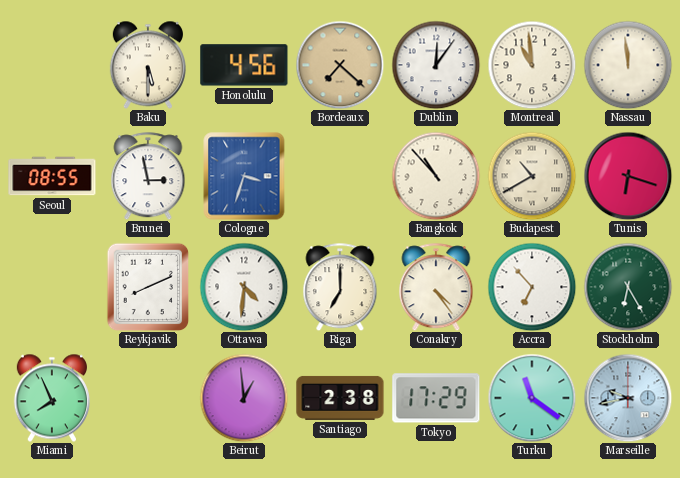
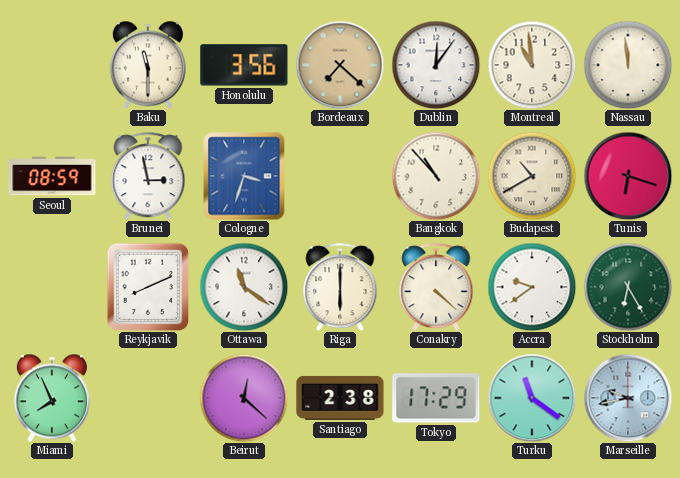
Baku: 5:30 -> 11:30
Honolulu: 4:56 -> 3:56
Seoul: 08:55 -> 08:59
Ottawa: 4:31 -> 11:21
Riga: 7:00 -> 6:00
Conakry: 4:24 -> 4:22
Accra: 6:53 -> 9:39
Beirut: 12:59 -> 12:22
